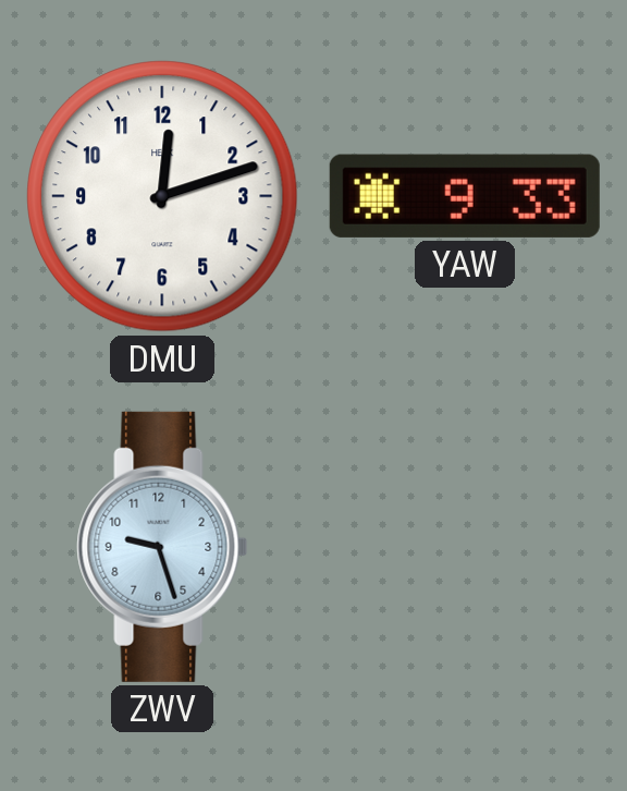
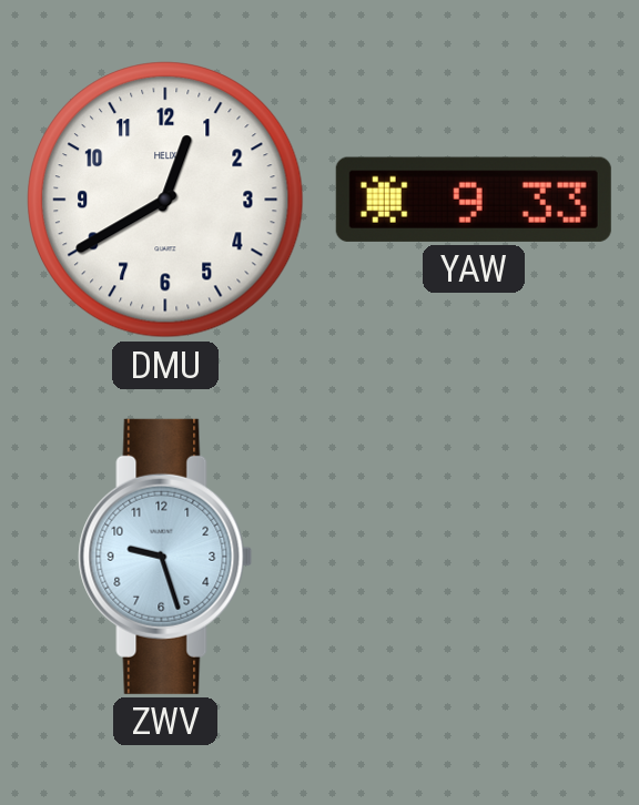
DMU: 12:12 -> 12:40
